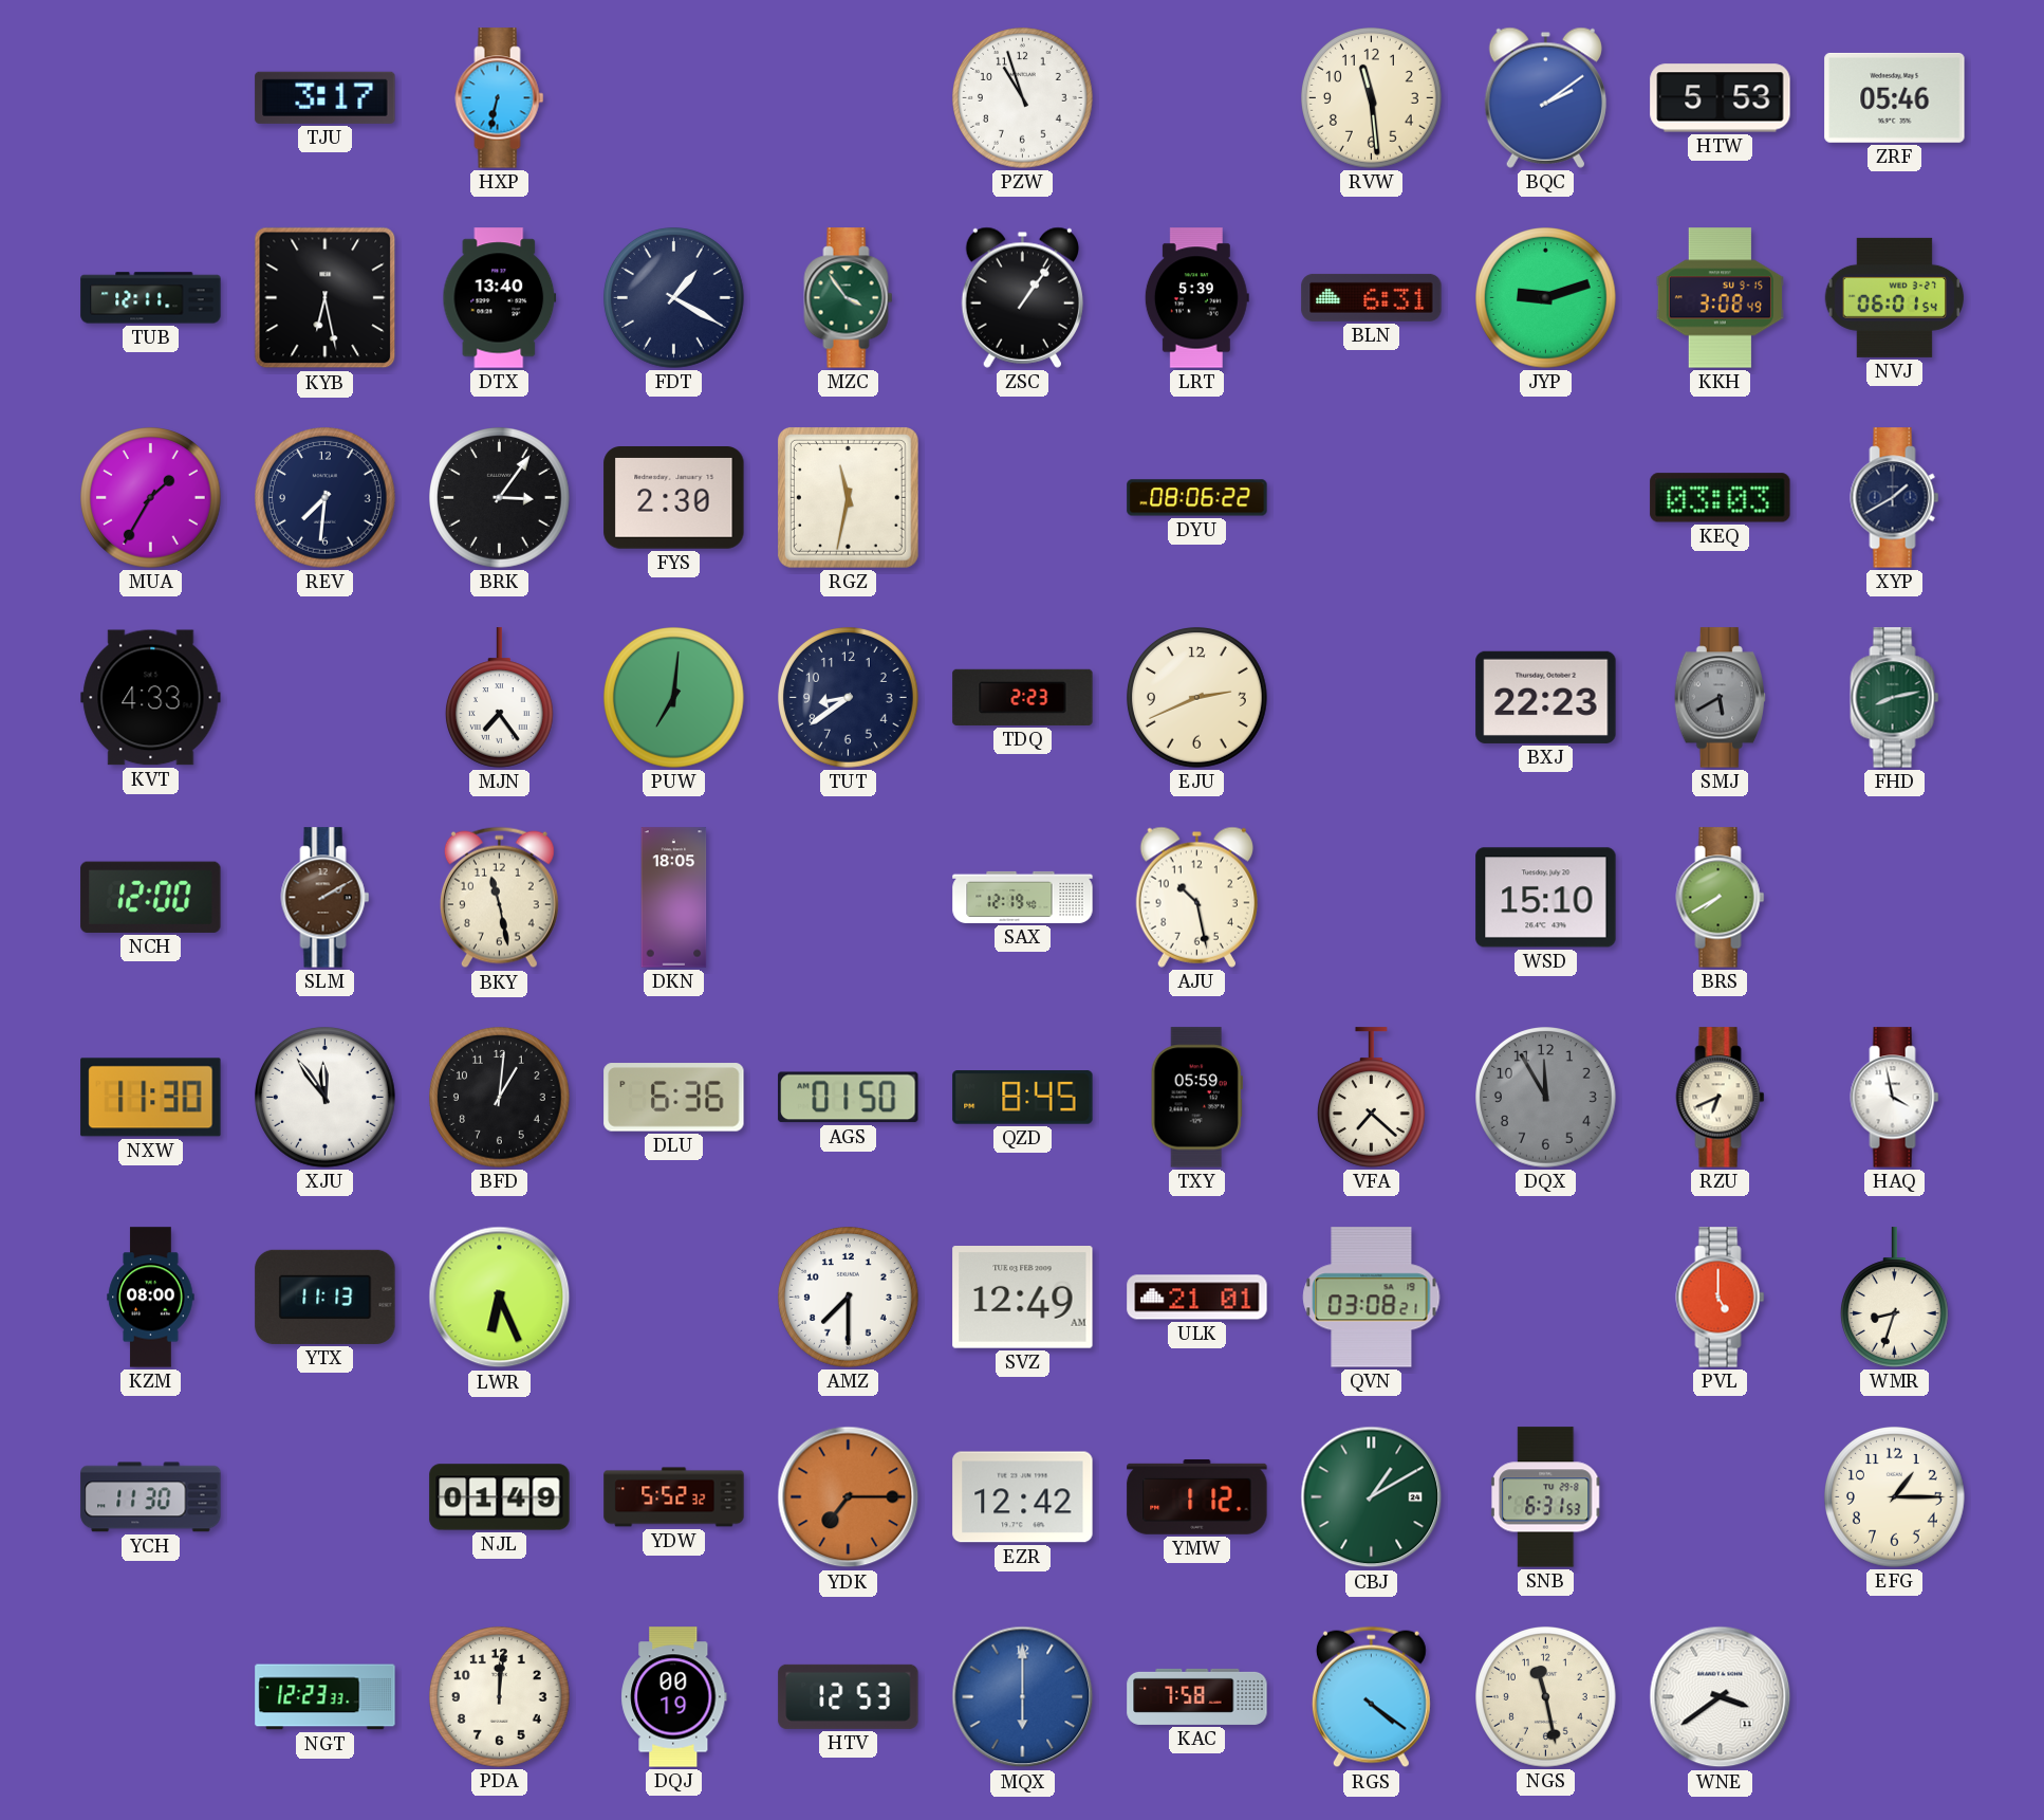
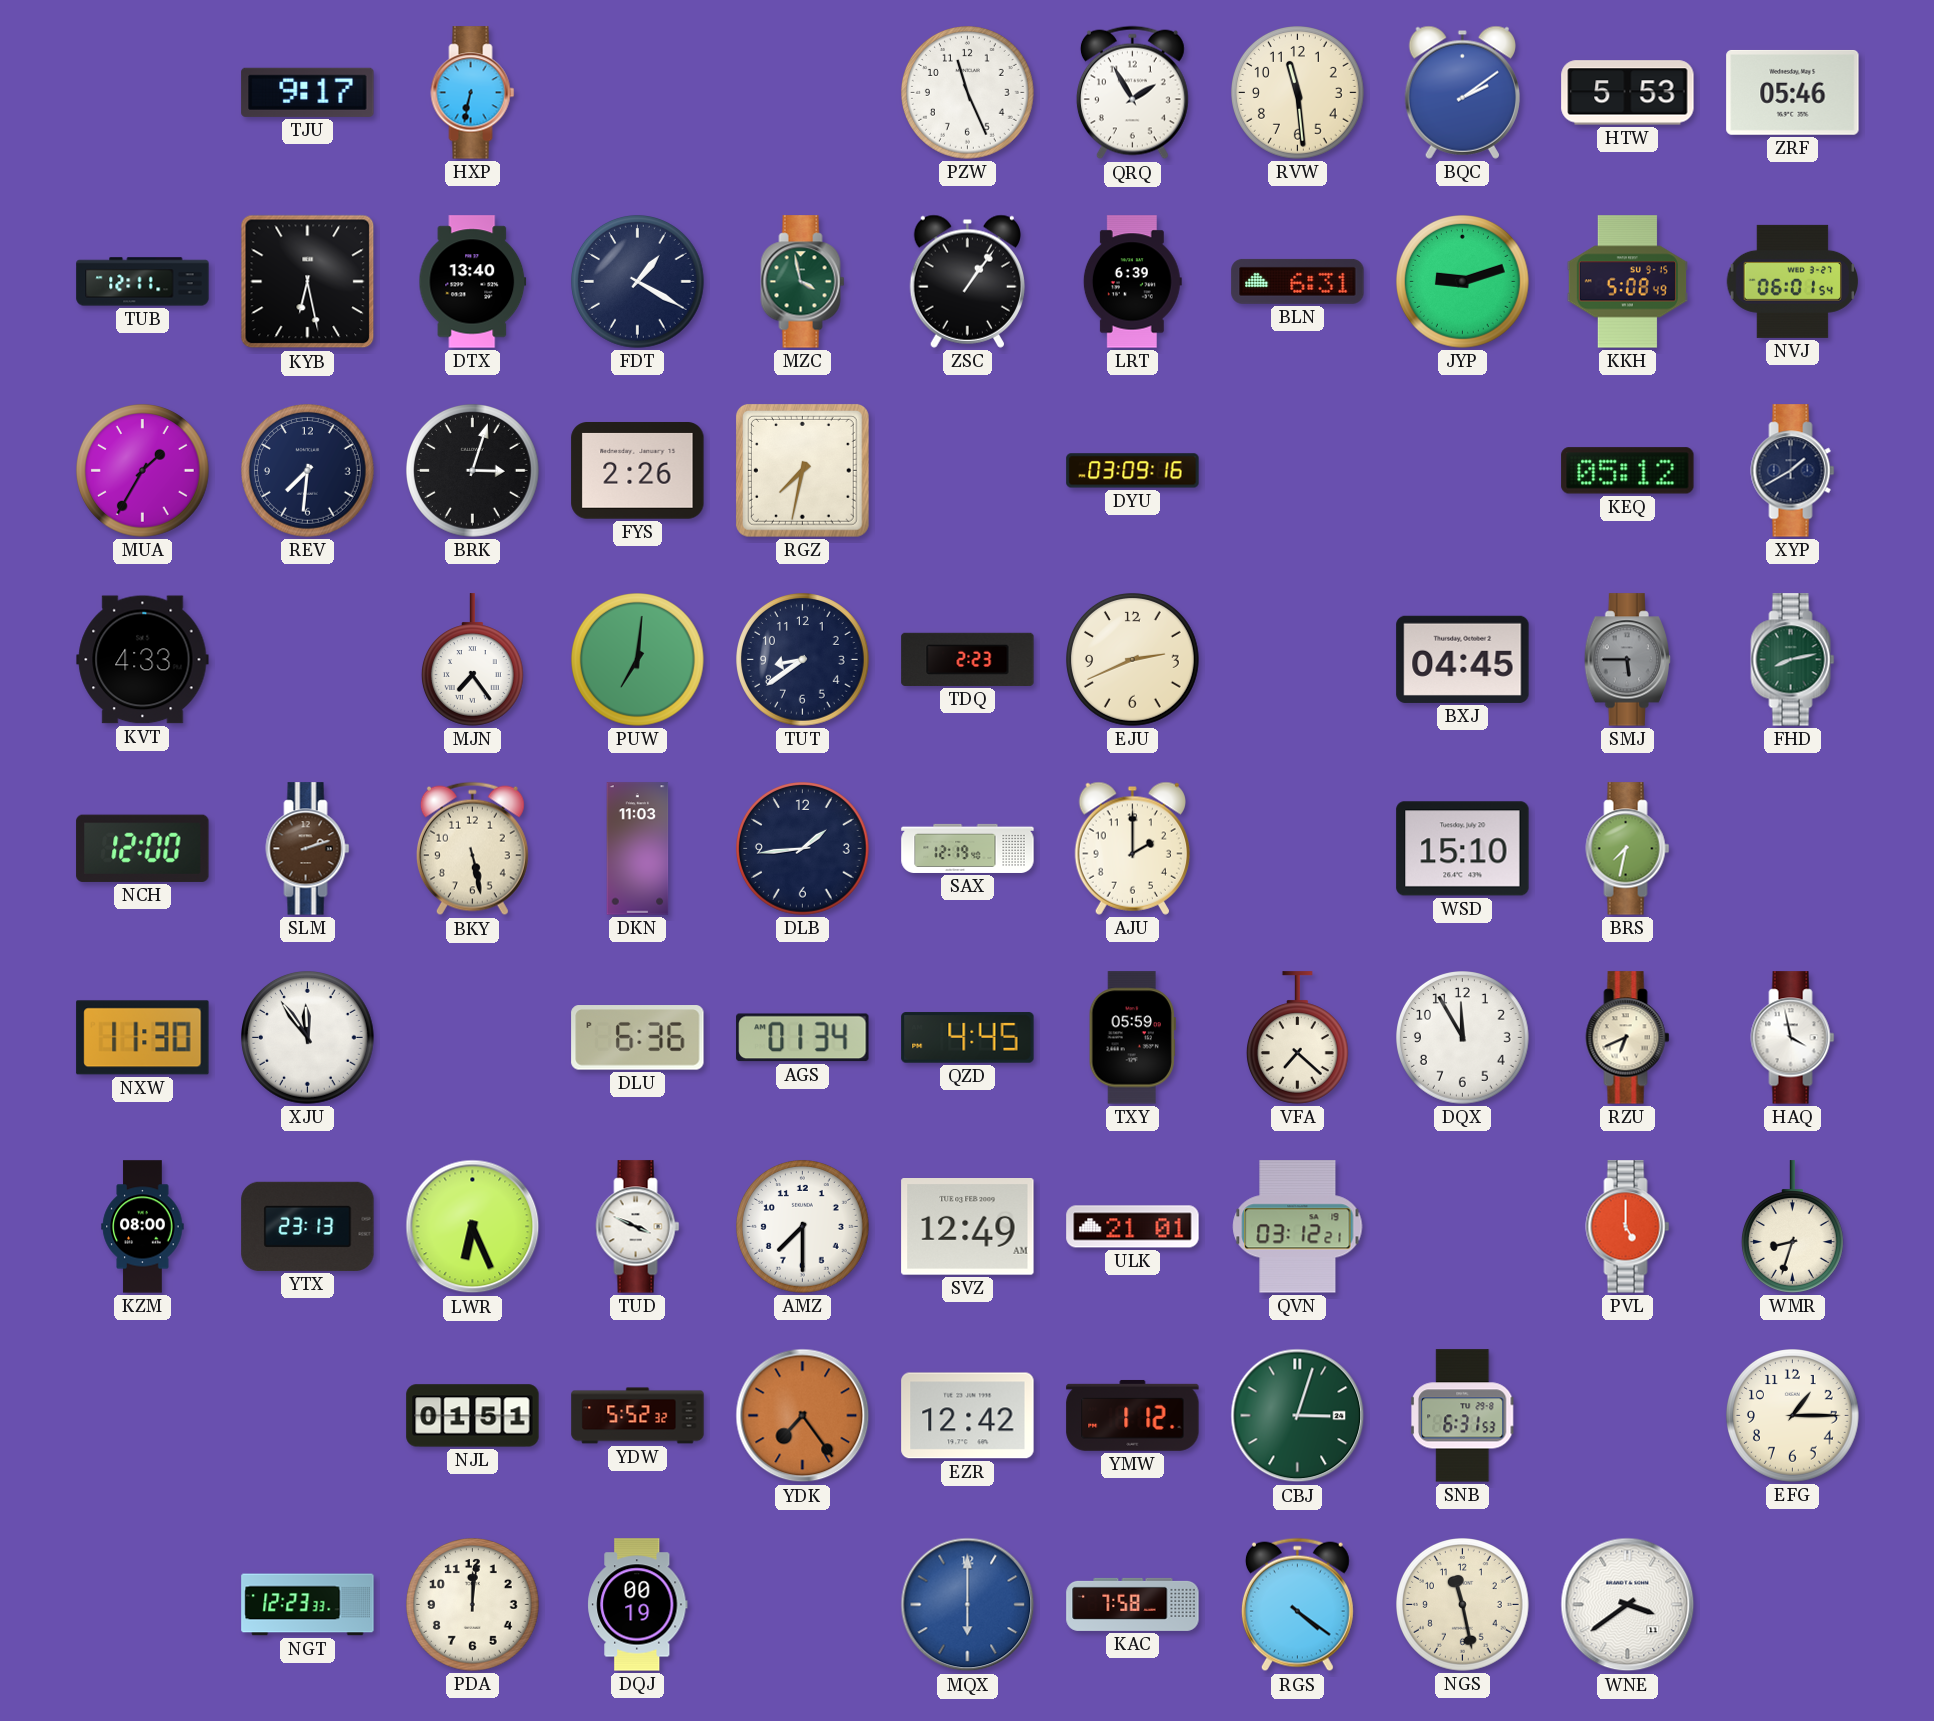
TJU: 3:17 -> 9:17
PZW: 10:57 -> 11:26
QRQ: none -> 1:55
MZC: 3:54 -> 3:58
LRT: 5:39 -> 6:39
KKH: 3:08 -> 5:08
BRK: 3:06 -> 3:03
FYS: 2:30 -> 2:26
RGZ: 11:32 -> 7:32
DYU: 08:06 -> 03:09
KEQ: 03:03 -> 05:12
BXJ: 22:23 -> 04:45
SMJ: 5:40 -> 5:45
SLM: 2:10 -> 2:12
BKY: 11:28 -> 5:28
DKN: 18:05 -> 11:03
DLB: none -> 1:44
AJU: 10:28 -> 2:00
BRS: 7:40 -> 7:32
BFD: 1:01 -> none
AGS: 01:50 -> 01:34
QZD: 8:45 -> 4:45
DQX dial: grey -> white
YTX: 11:13 -> 23:13
TUD: none -> 3:49
QVN: 03:08 -> 03:12
YCH: 11:30 -> none
NJL: 01:49 -> 01:51
YDK: 7:15 -> 7:24
CBJ: 1:10 -> 3:03
HTV: 12:53 -> none
